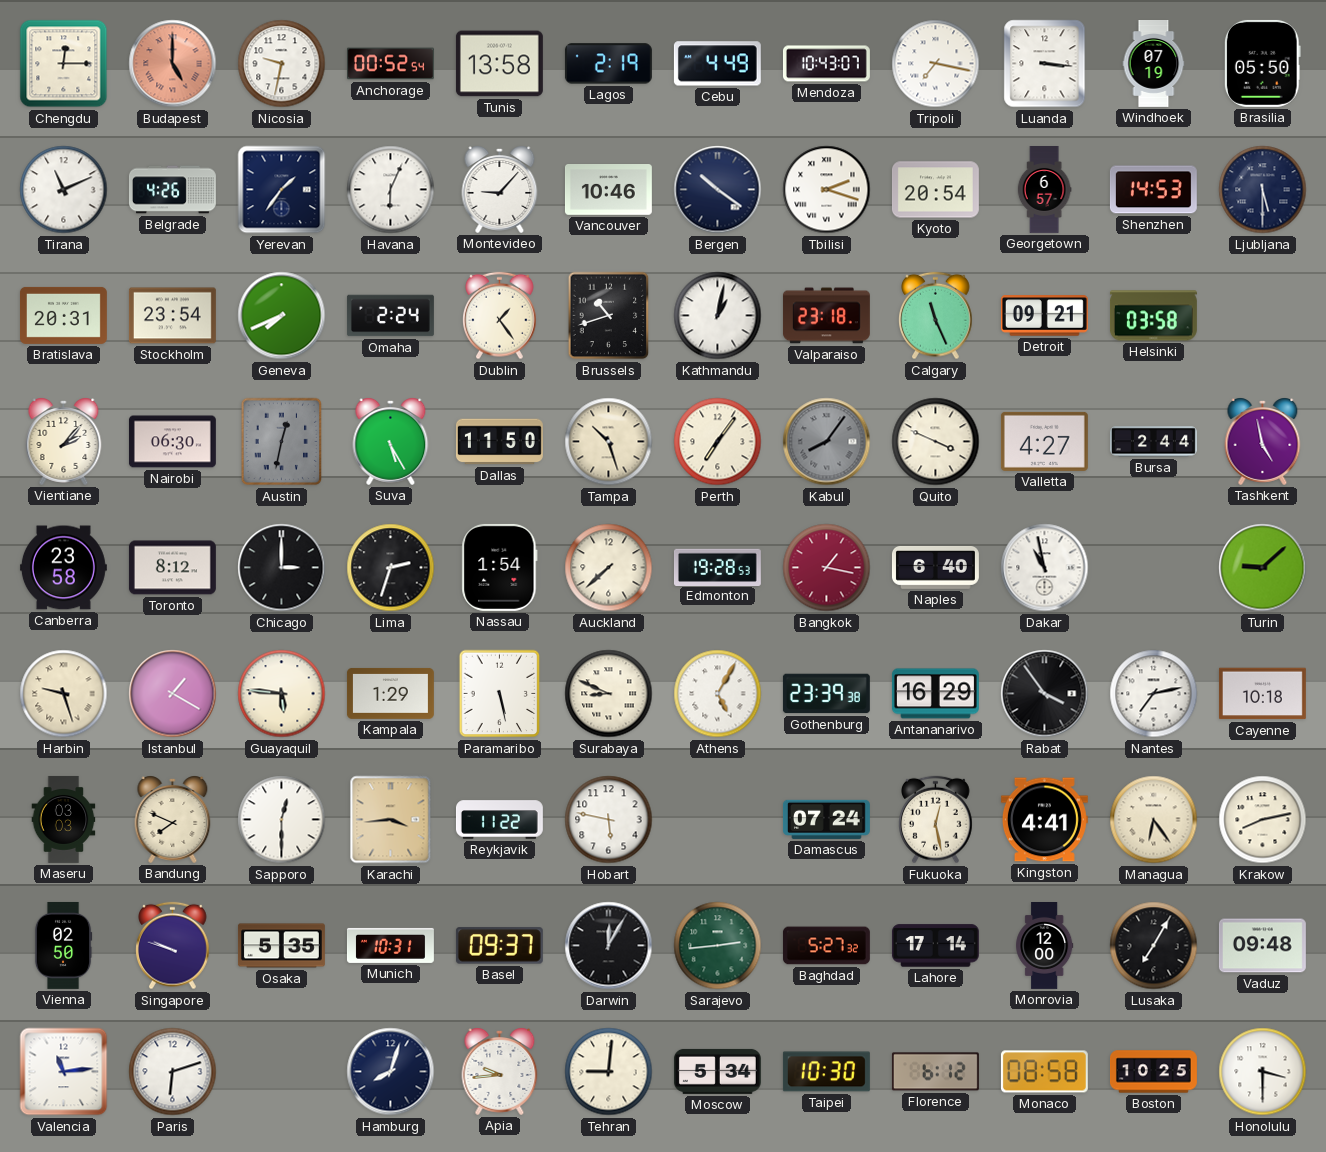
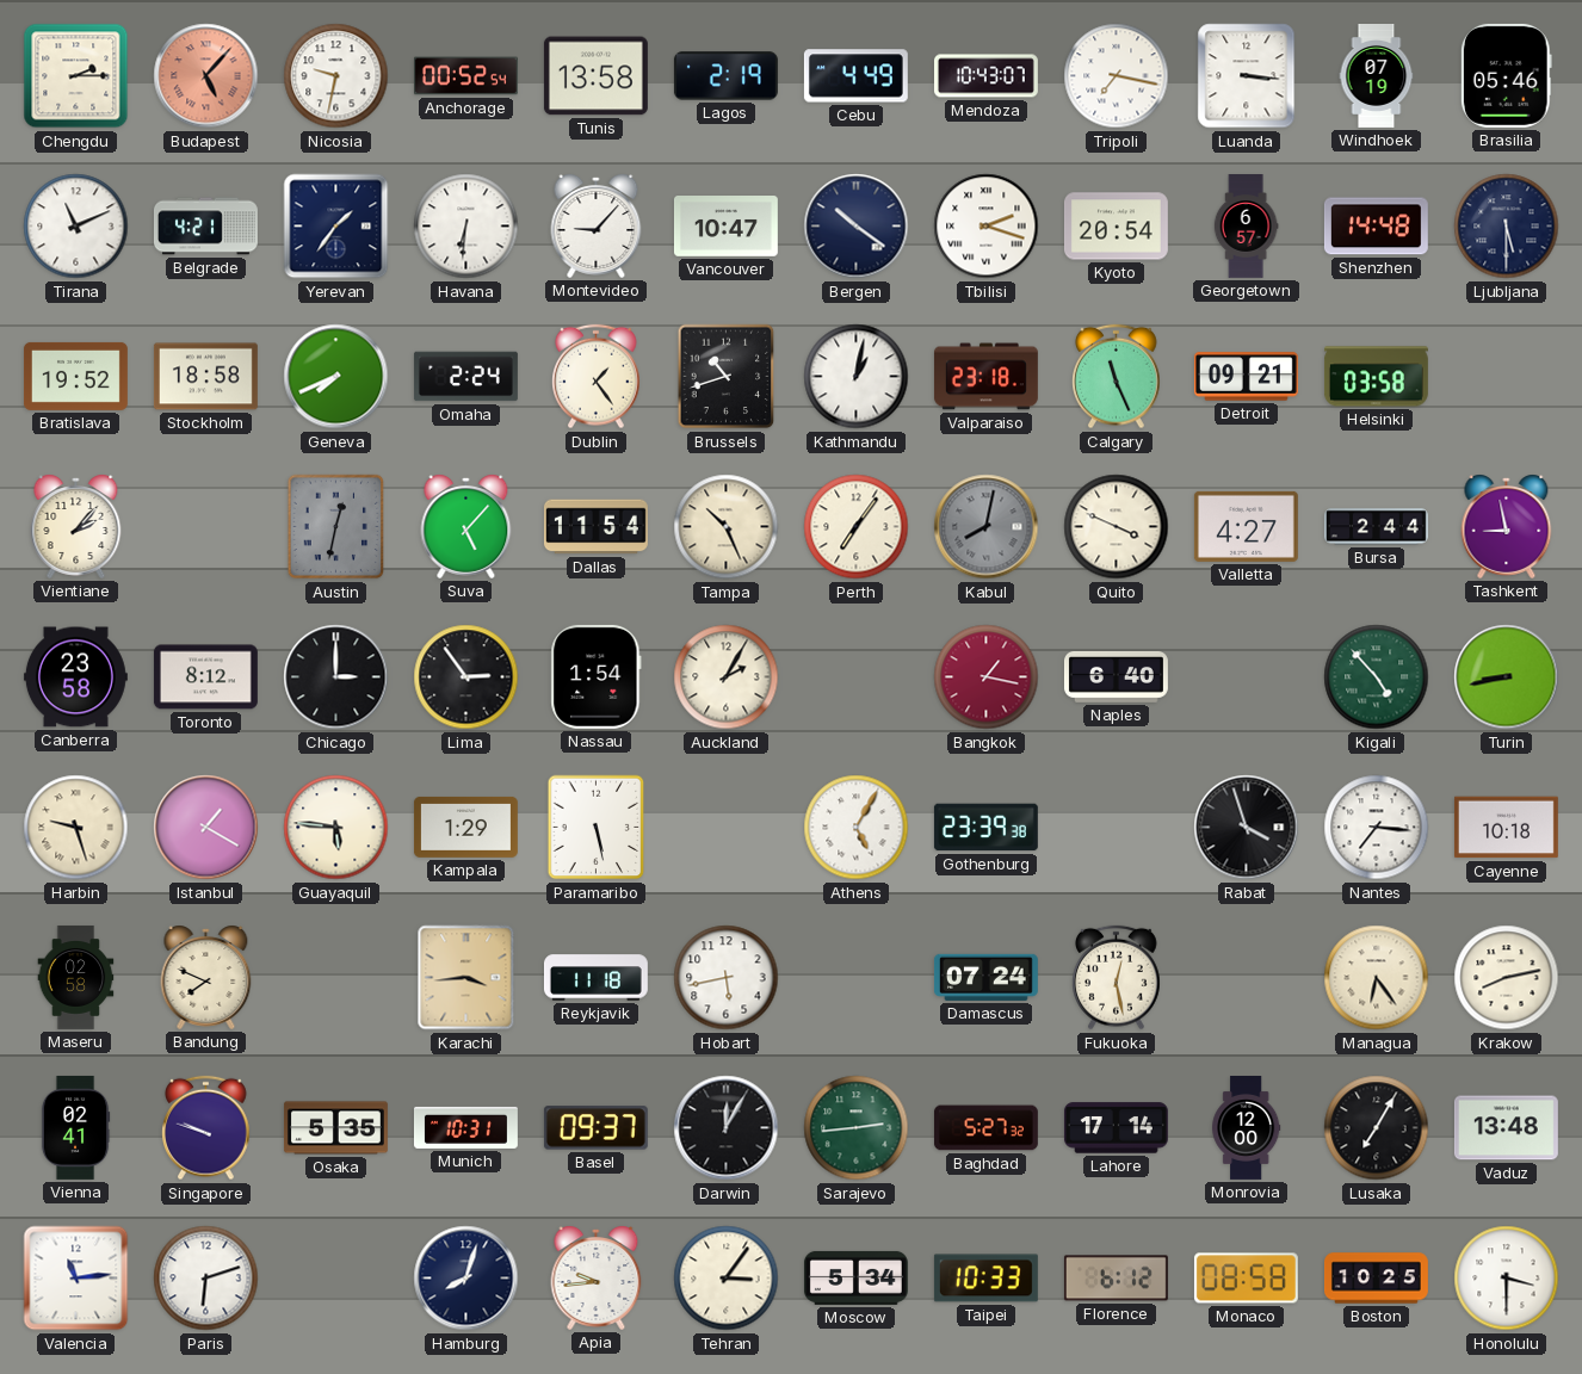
Chengdu: 12:15 -> 2:15
Budapest: 5:00 -> 5:07
Brasilia: 05:50 -> 05:46
Belgrade: 4:26 -> 4:21
Havana: 6:04 -> 6:31
Vancouver: 10:46 -> 10:47
Shenzhen: 14:53 -> 14:48
Bratislava: 20:31 -> 19:52
Stockholm: 23:54 -> 18:58
Nairobi: 06:30 -> none
Suva: 5:25 -> 5:07
Dallas: 11:50 -> 11:54
Tampa: 10:27 -> 10:26
Kabul: 8:06 -> 8:02
Tashkent: 4:58 -> 8:58
Lima: 2:33 -> 2:54
Auckland: 7:38 -> 2:05
Edmonton: 19:28 -> none
Dakar: 10:58 -> none
Kigali: none -> 4:53
Turin: 9:08 -> 8:43
Surabaya: 8:49 -> none
Antananarivo: 16:29 -> none
Rabat: 3:54 -> 3:57
Nantes: 7:13 -> 7:16
Maseru: 03:03 -> 02:58
Sapporo: 12:30 -> none
Reykjavik: 11:22 -> 11:18
Hobart: 5:47 -> 5:43
Kingston: 4:41 -> none
Vienna: 02:50 -> 02:41
Vaduz: 09:48 -> 13:48
Tehran: 9:01 -> 3:06
Taipei: 10:30 -> 10:33
